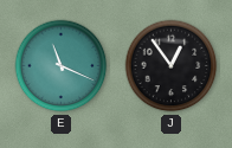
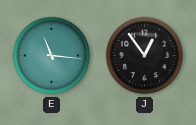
E: 11:19 -> 11:16
